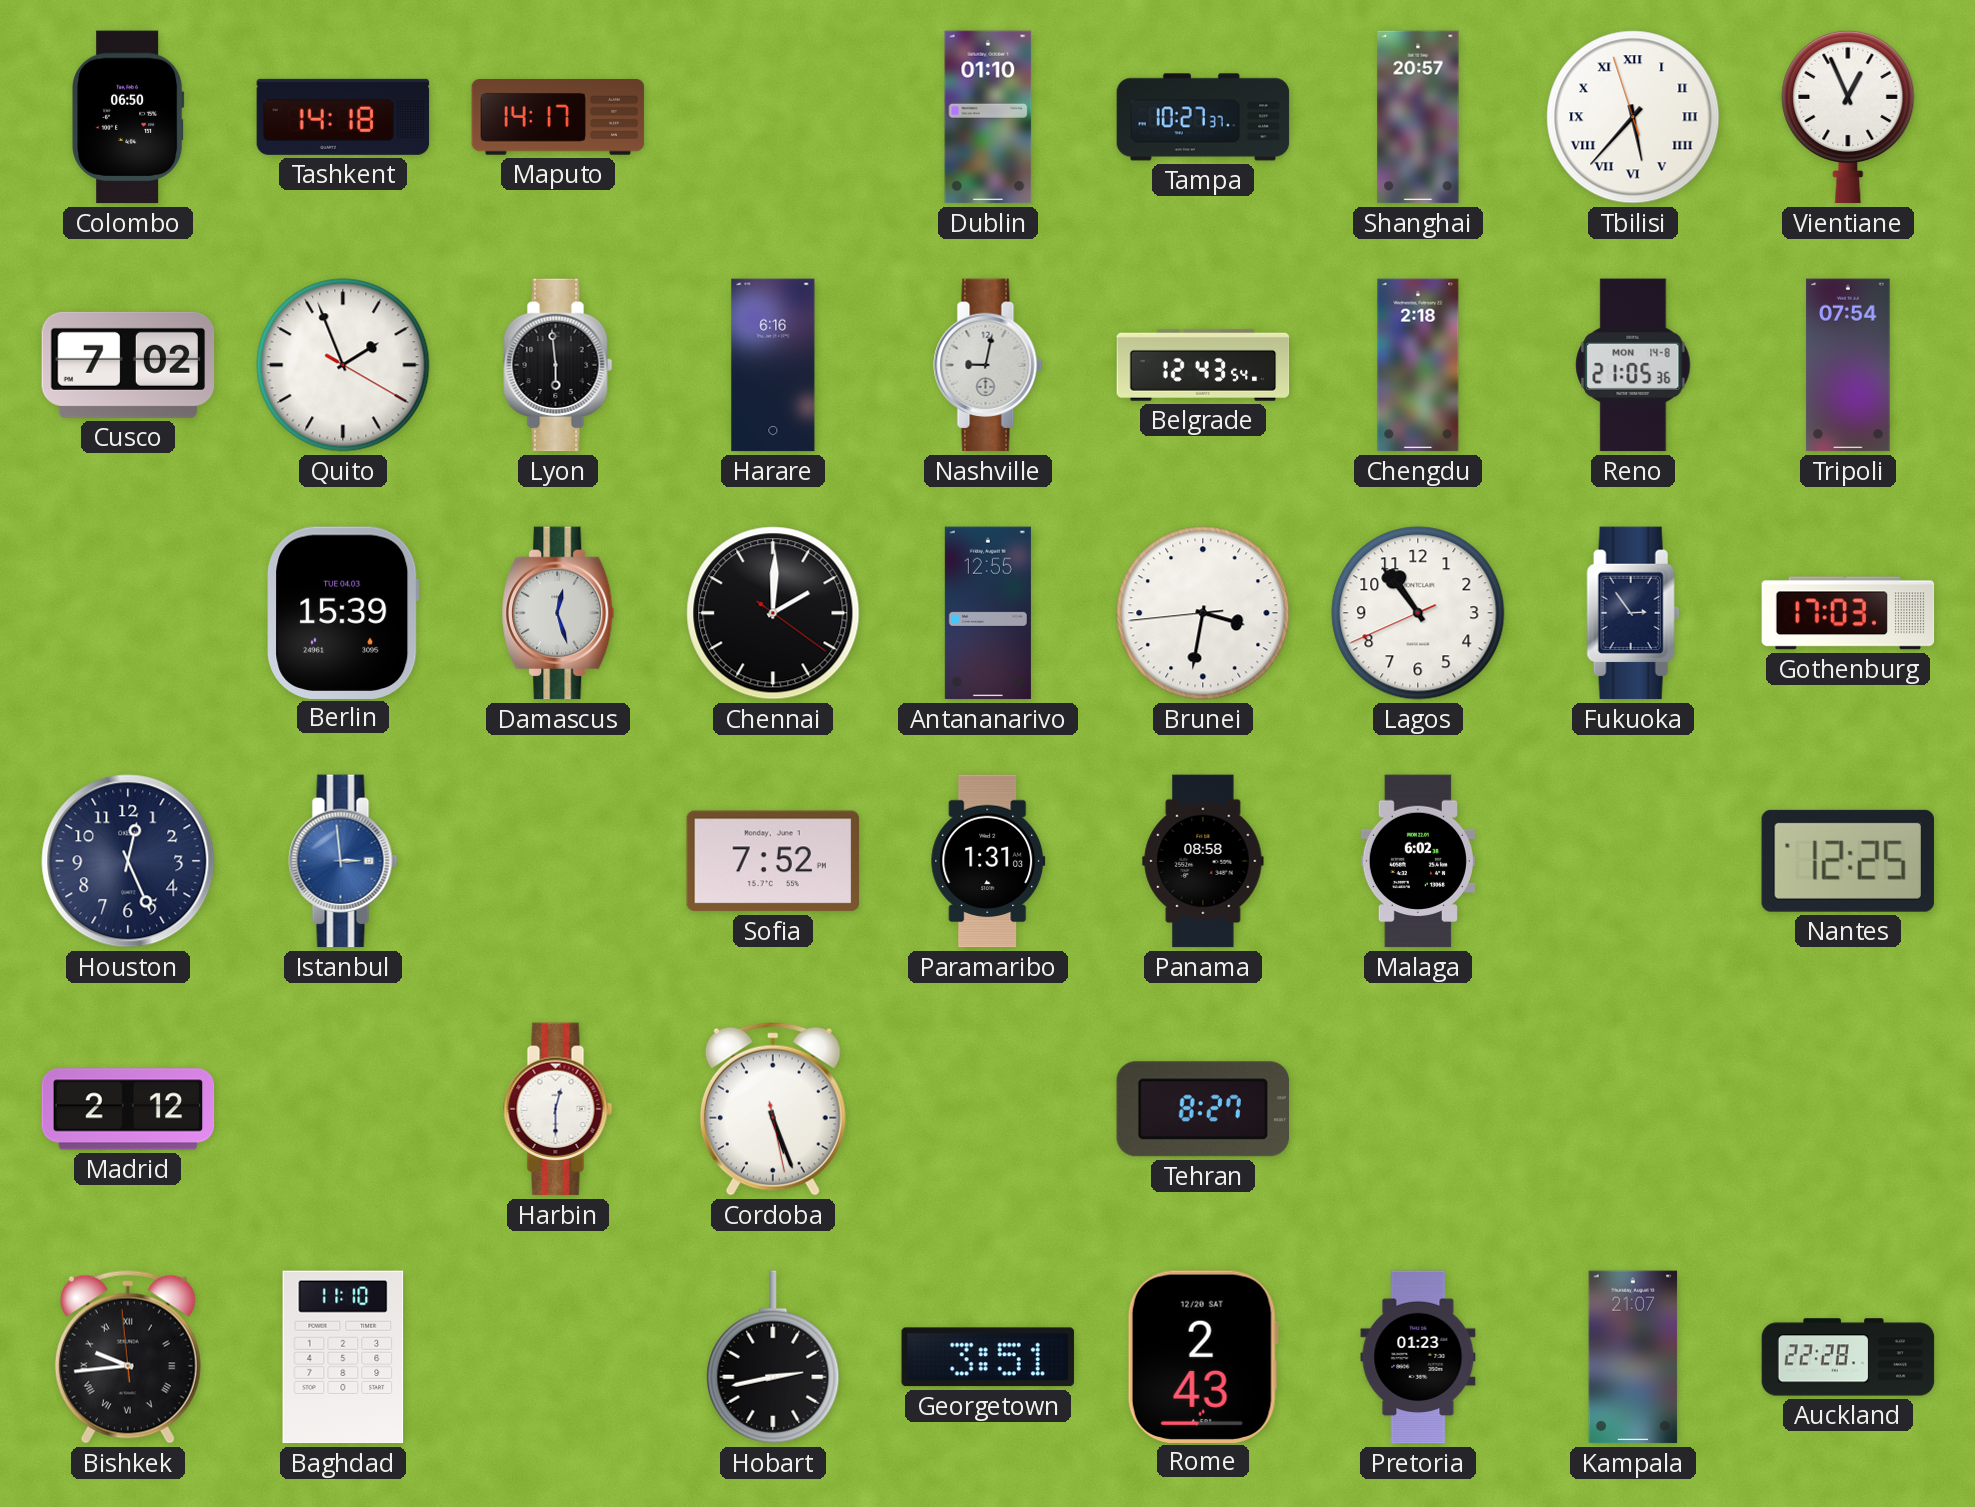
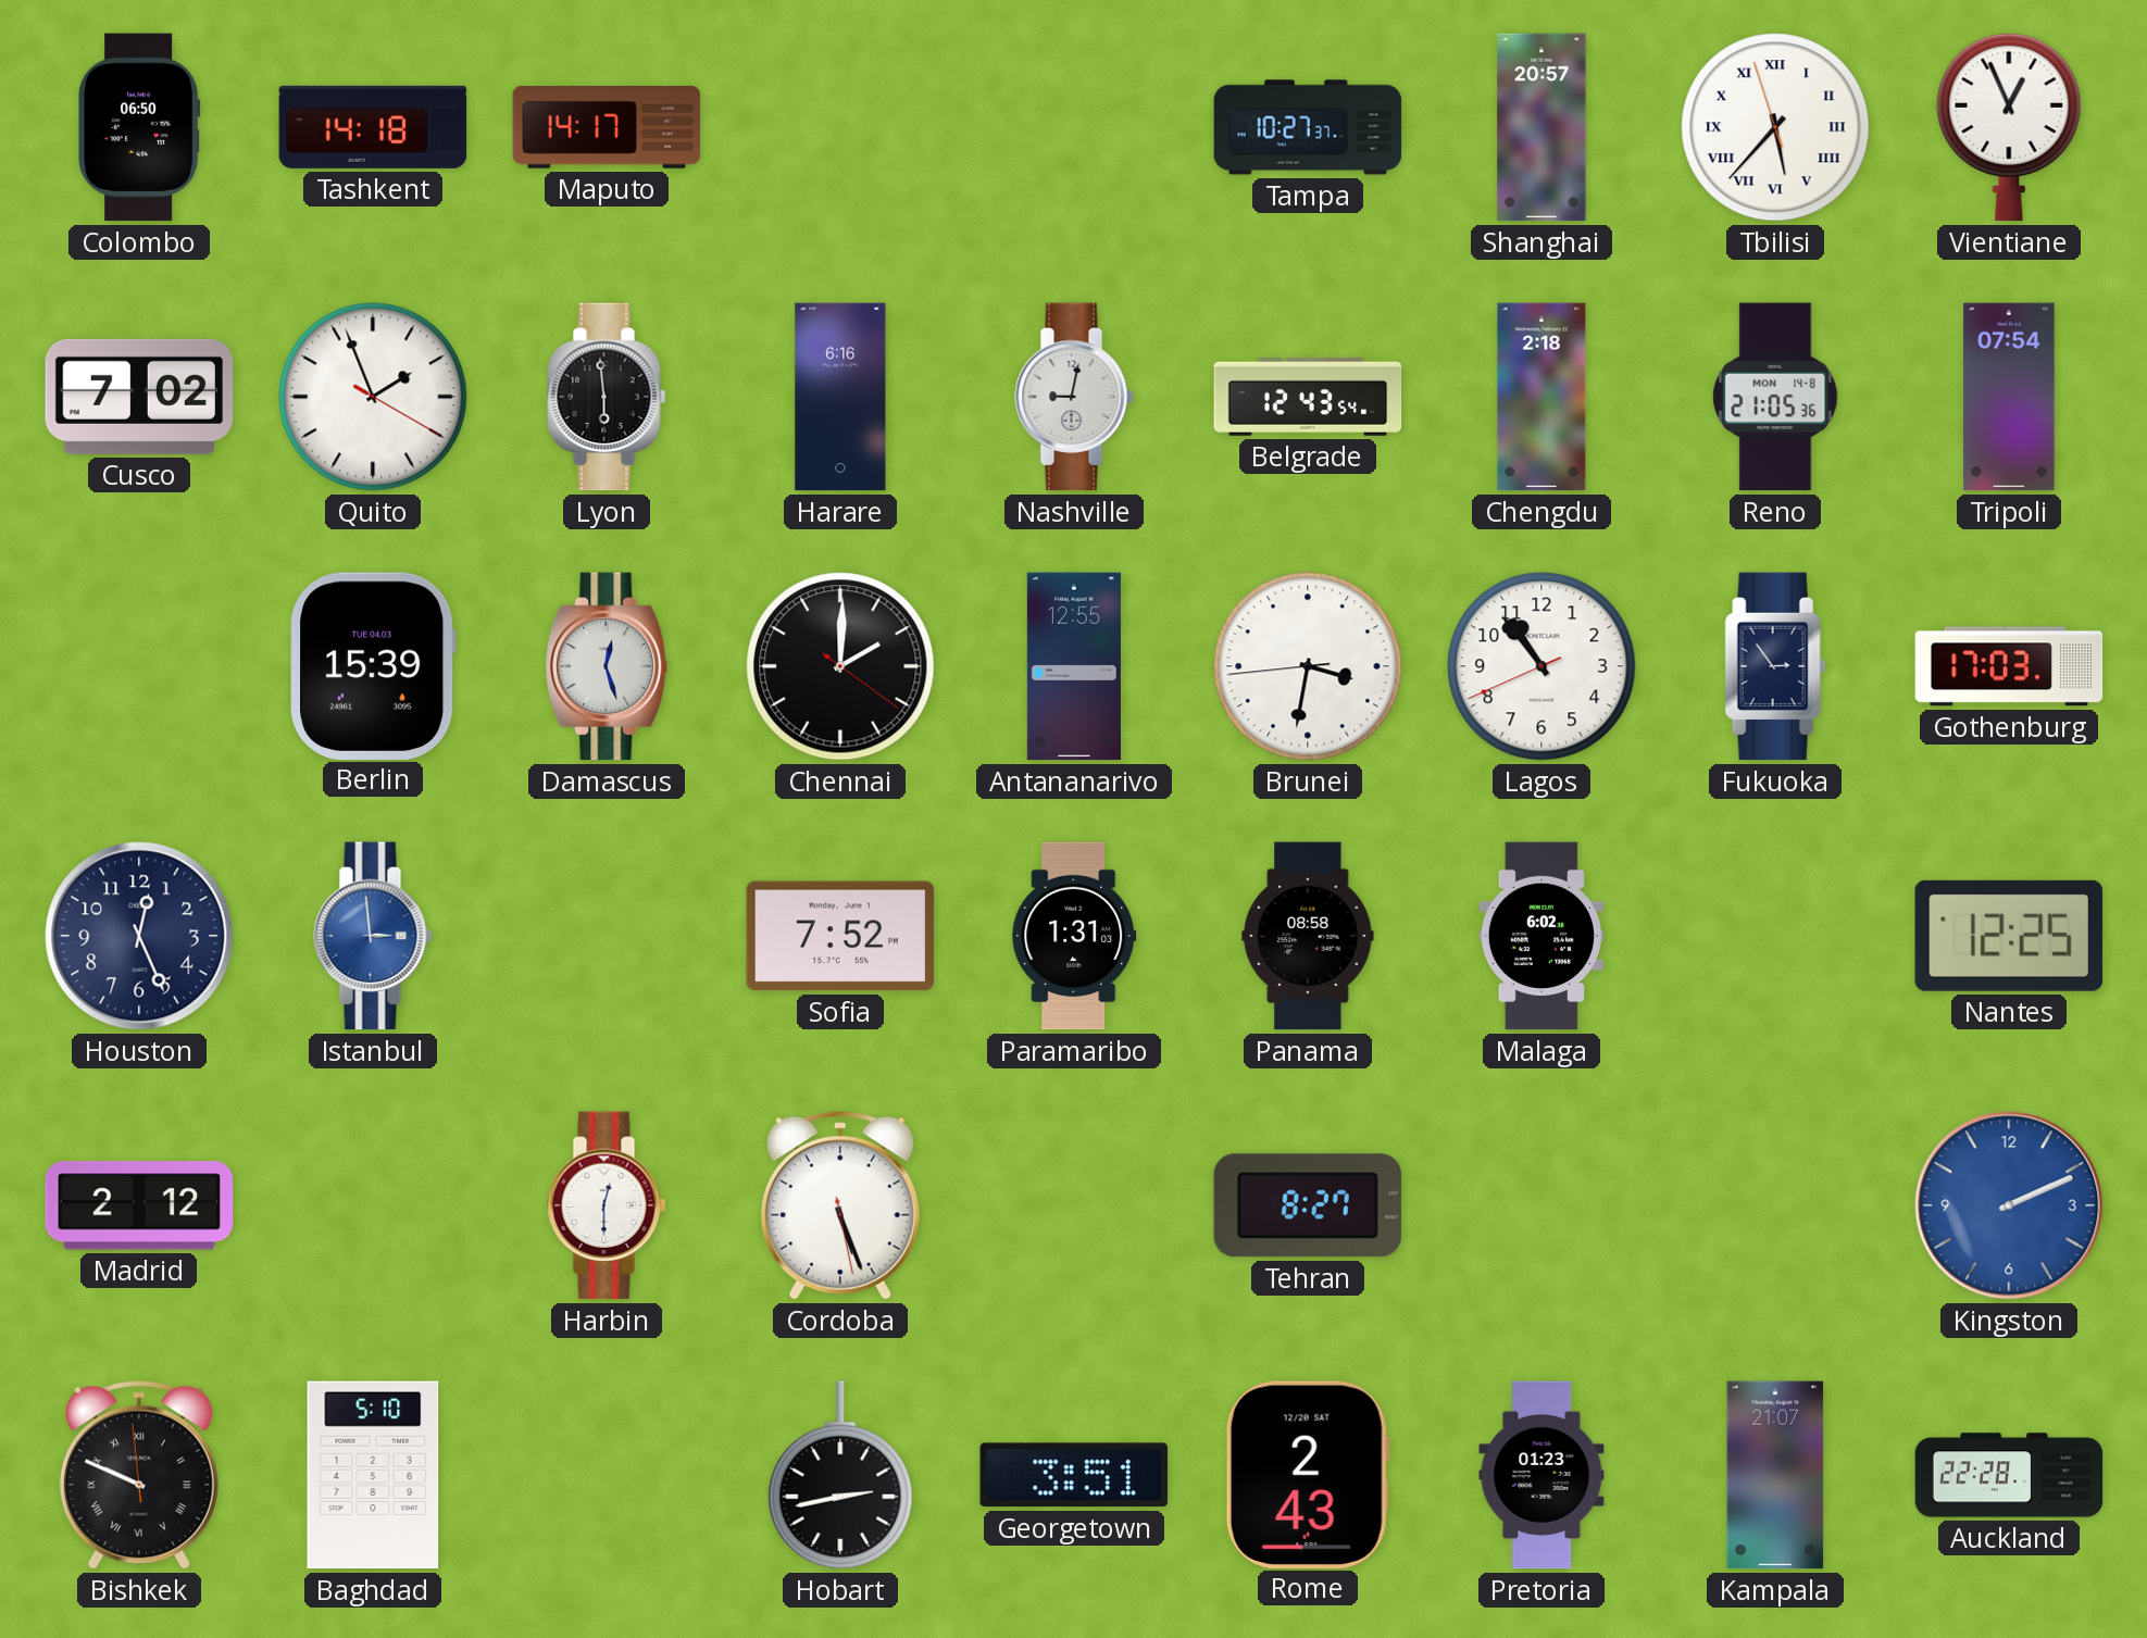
Dublin: 01:10 -> none
Kingston: none -> 2:11
Bishkek: 9:43 -> 9:48
Baghdad: 11:10 -> 5:10
